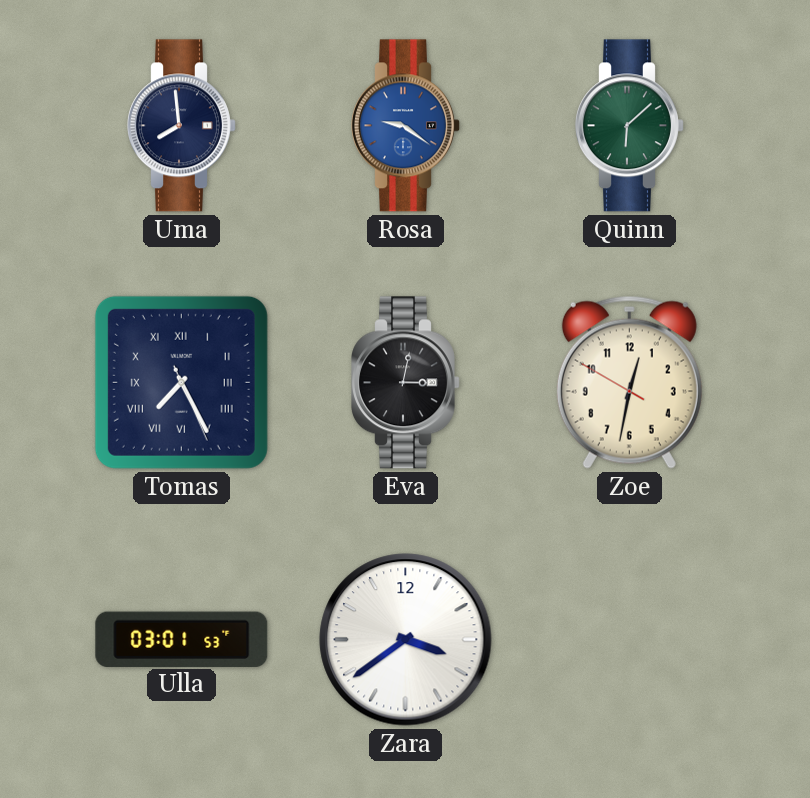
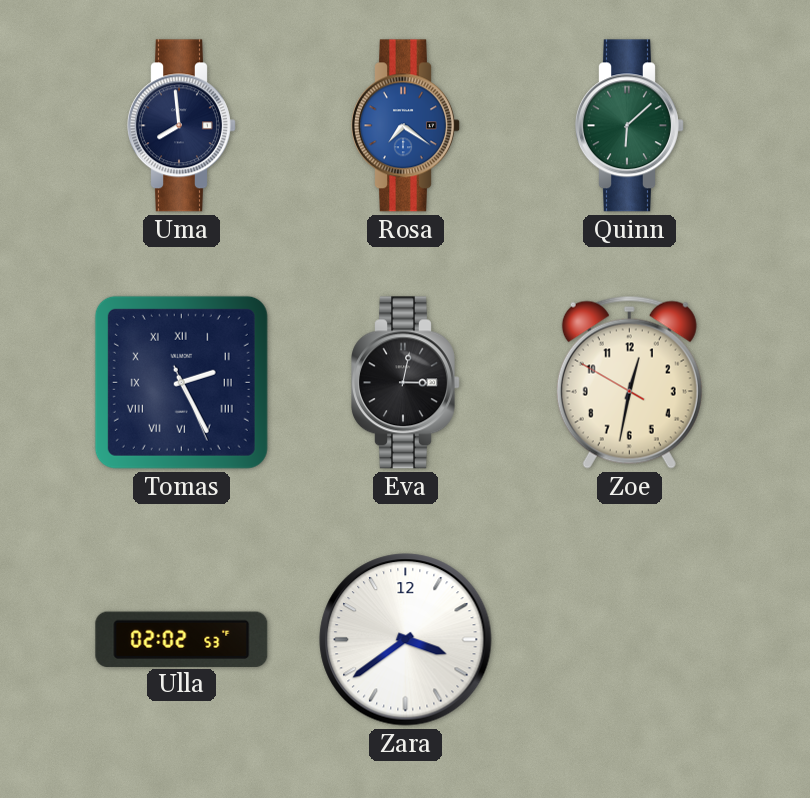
Rosa: 9:21 -> 7:21
Tomas: 7:25 -> 2:25
Ulla: 03:01 -> 02:02
